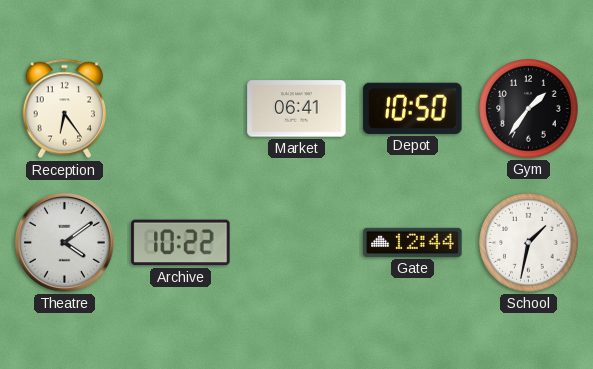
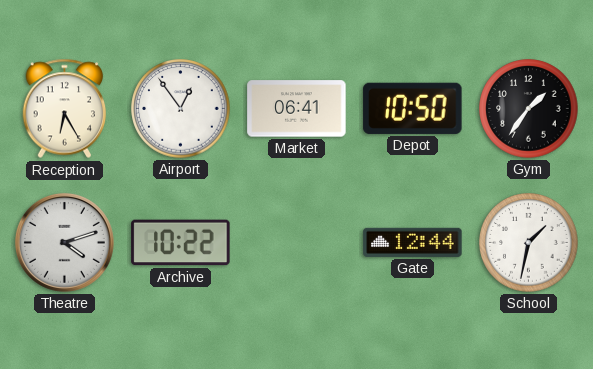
Reception: 6:24 -> 6:25
Airport: none -> 12:54
Theatre: 4:09 -> 4:12
